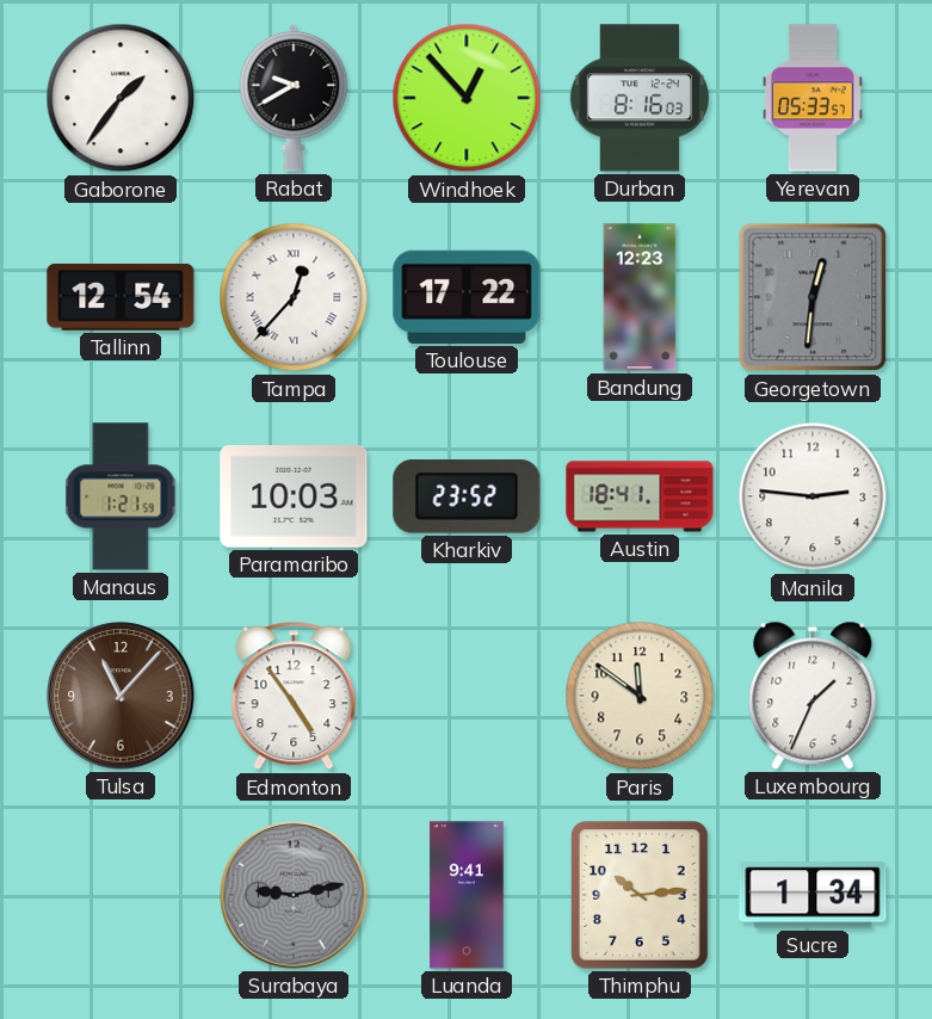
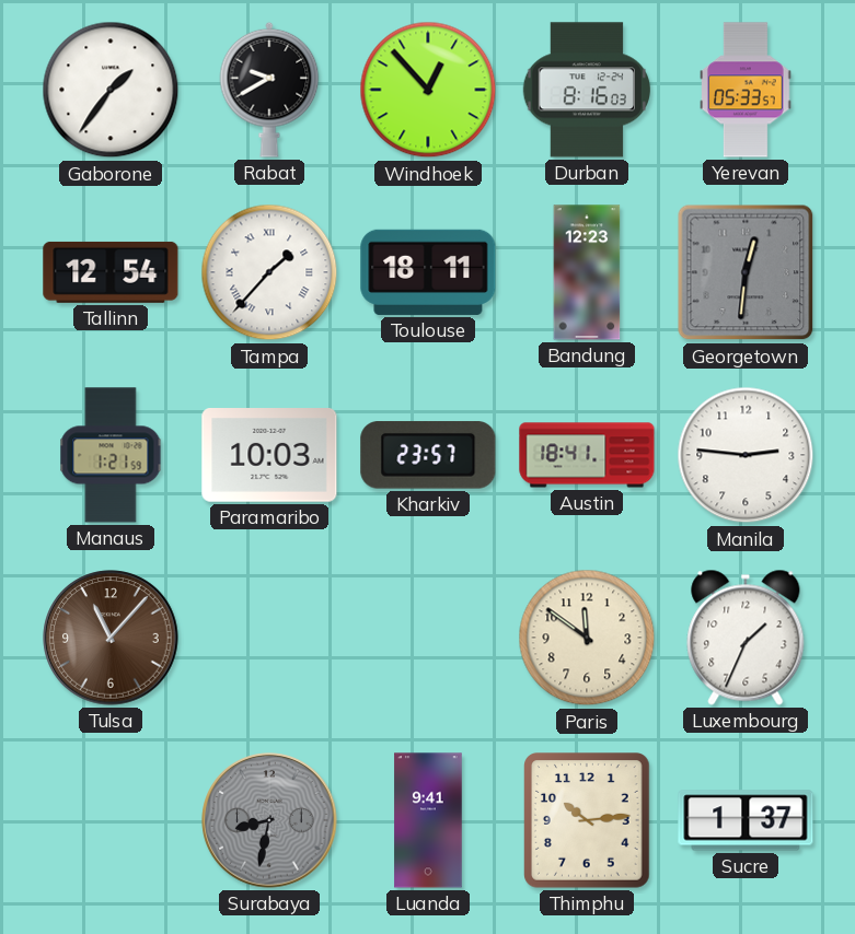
Tampa: 12:37 -> 1:37
Toulouse: 17:22 -> 18:11
Kharkiv: 23:52 -> 23:57
Edmonton: 4:54 -> none
Surabaya: 9:13 -> 8:32
Sucre: 1:34 -> 1:37
